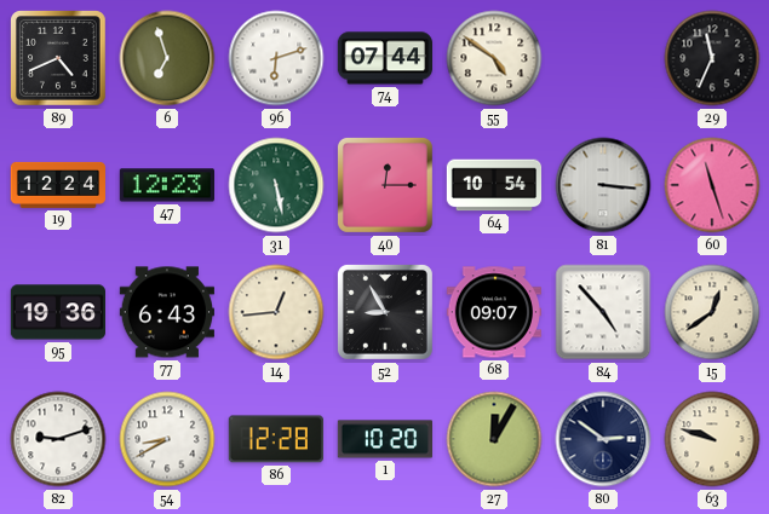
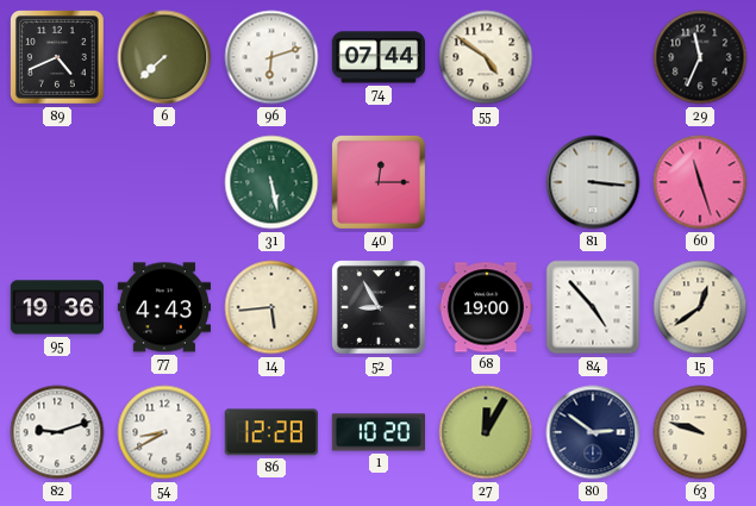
6: 6:57 -> 7:38
19: 12:24 -> none
47: 12:23 -> none
64: 10:54 -> none
77: 6:43 -> 4:43
14: 12:44 -> 5:44
68: 09:07 -> 19:00
